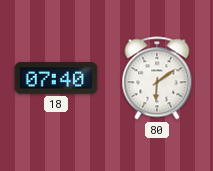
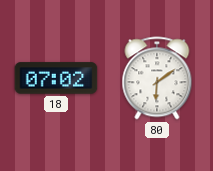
18: 07:40 -> 07:02
